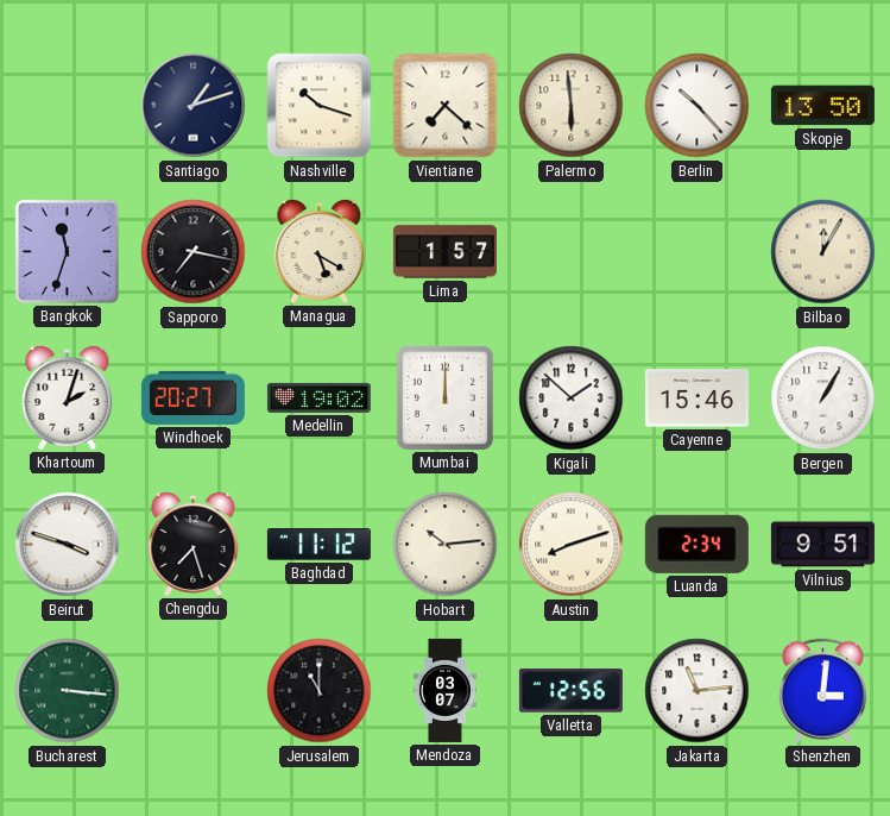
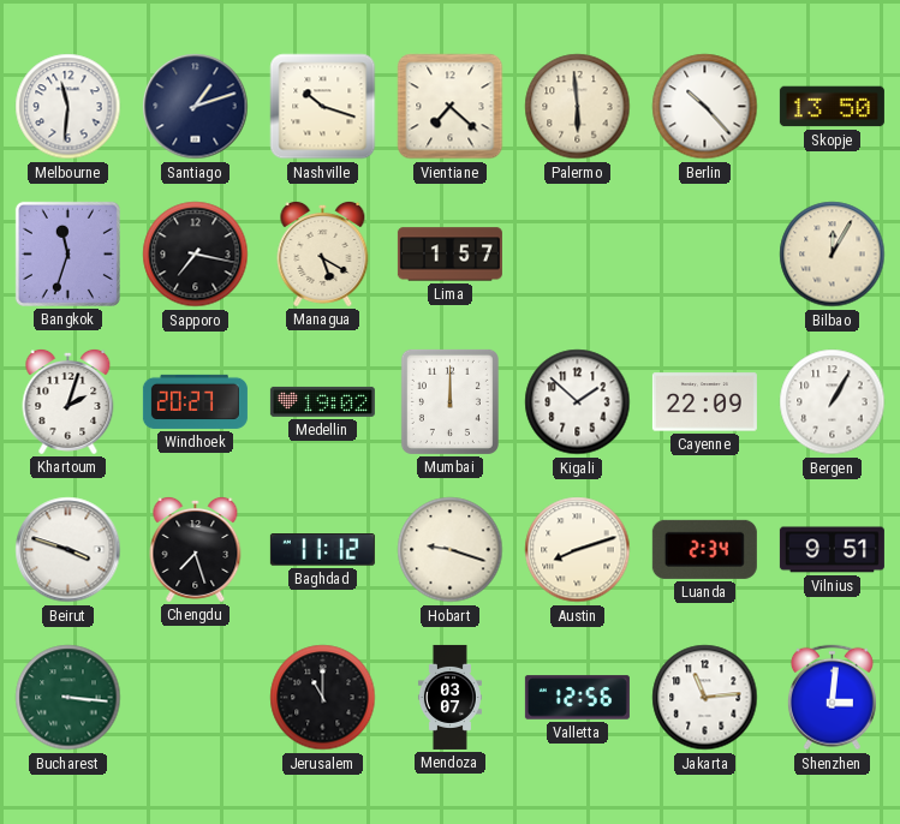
Melbourne: none -> 11:31
Cayenne: 15:46 -> 22:09
Hobart: 10:14 -> 9:18
